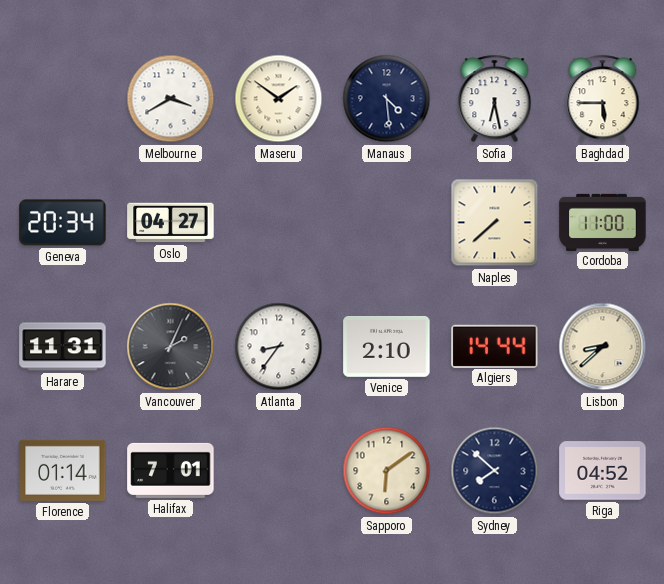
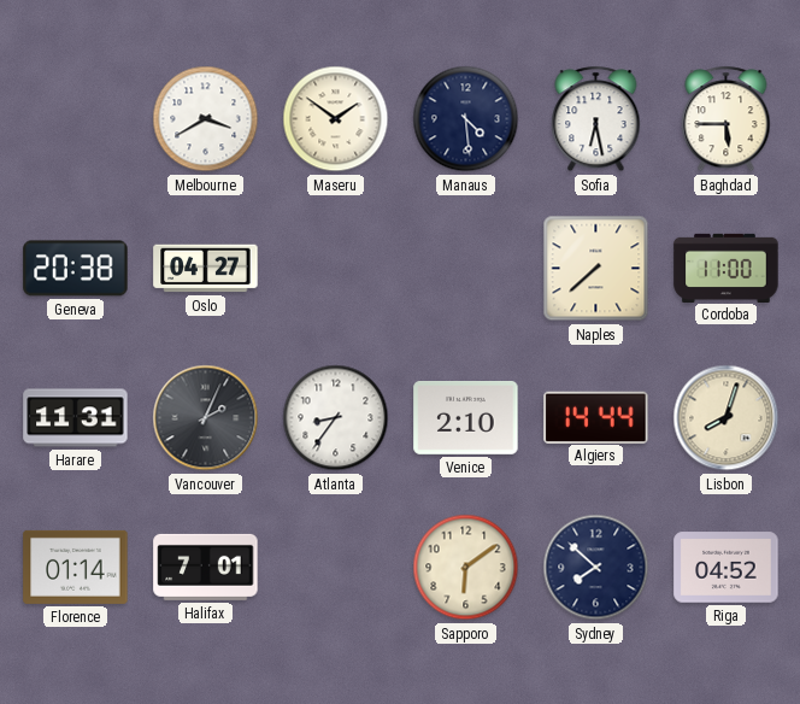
Geneva: 20:34 -> 20:38
Lisbon: 8:38 -> 8:03
